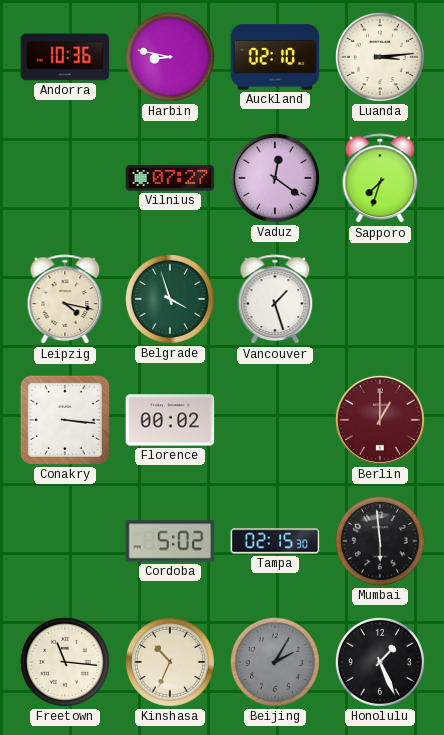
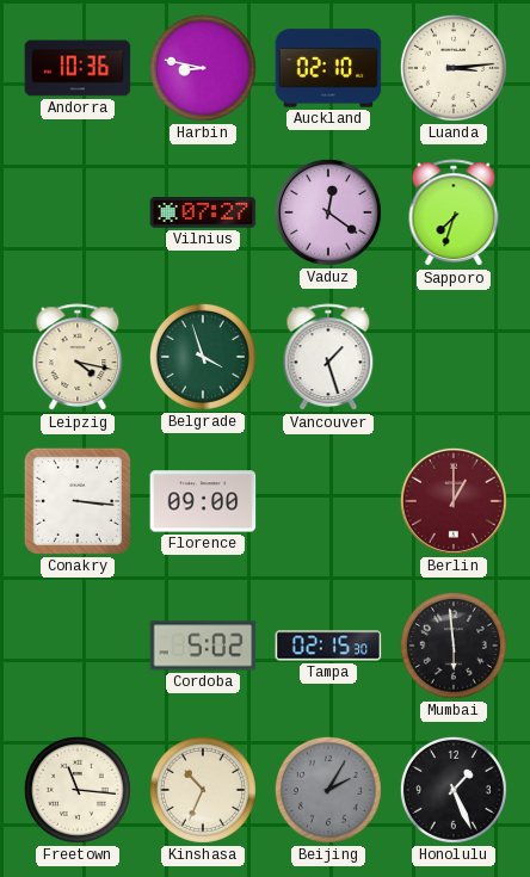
Florence: 00:02 -> 09:00
